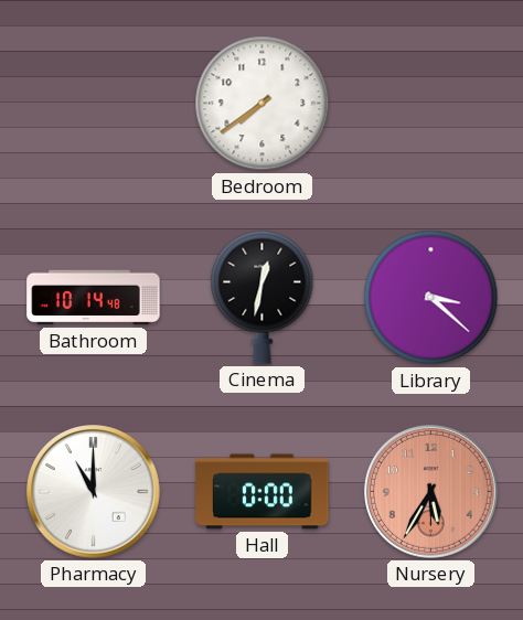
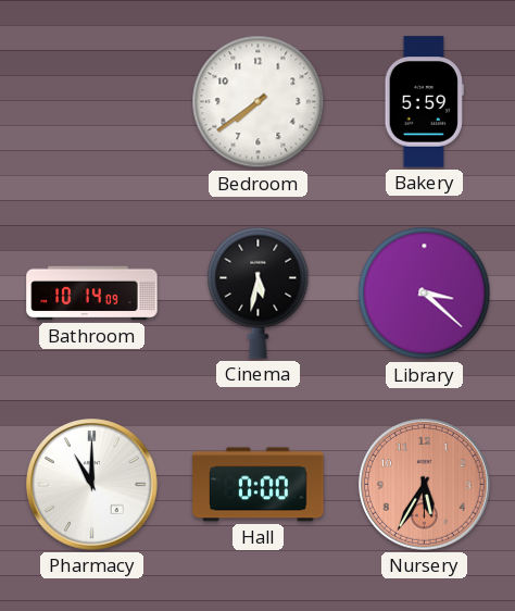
Bakery: none -> 5:59
Bathroom: 10:14:48 -> 10:14:09
Cinema: 12:32 -> 5:32
